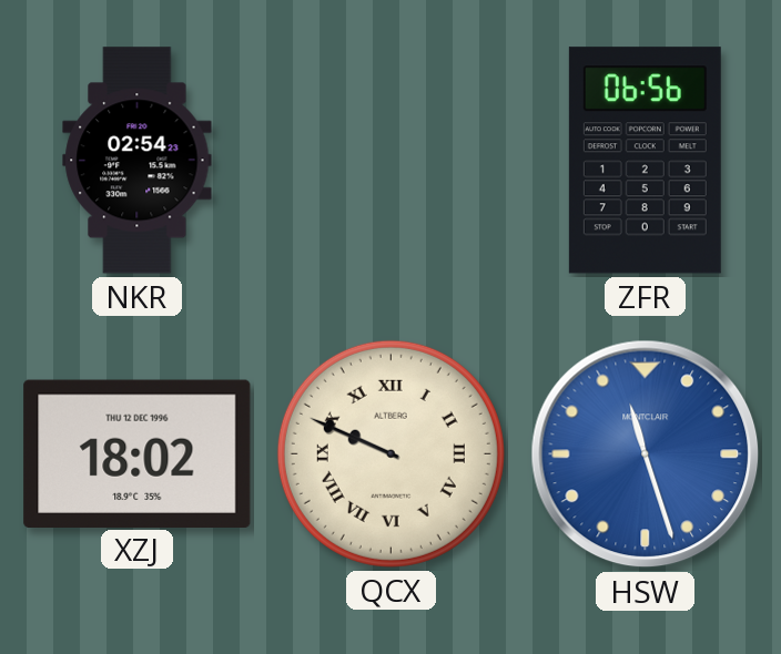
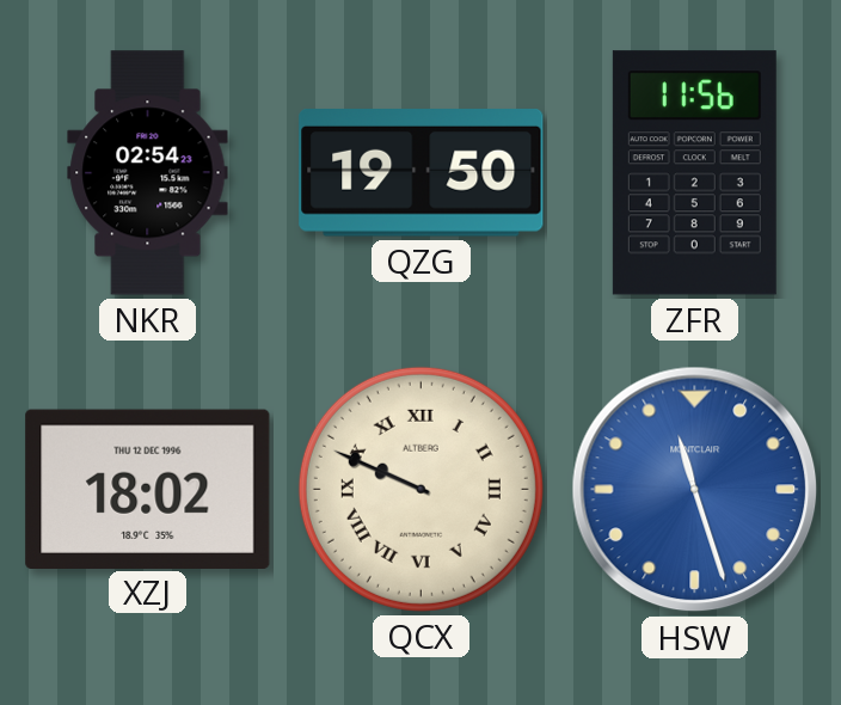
QZG: none -> 19:50
ZFR: 06:56 -> 11:56
